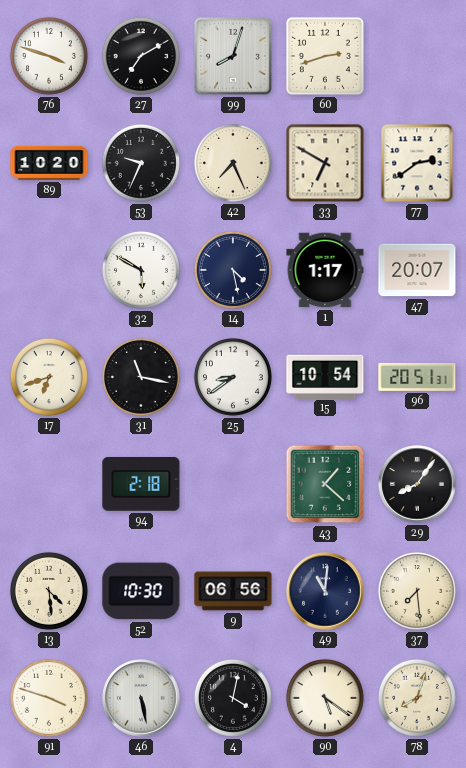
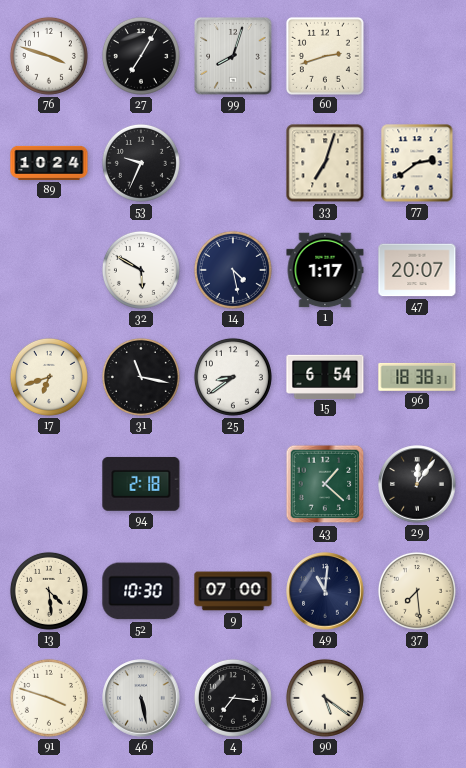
27: 7:10 -> 7:05
89: 10:20 -> 10:24
42: 7:26 -> none
33: 6:50 -> 7:03
15: 10:54 -> 6:54
96: 20:51 -> 18:38
29: 8:06 -> 12:06
9: 06:56 -> 07:00
4: 4:02 -> 7:16
78: 8:03 -> none
